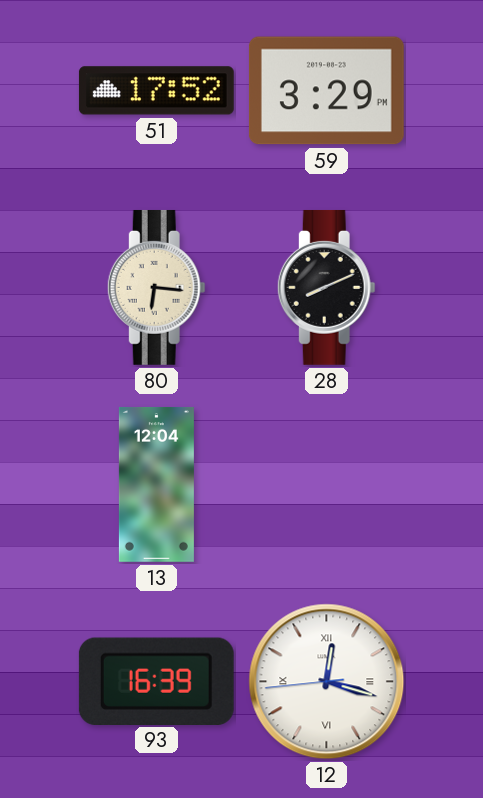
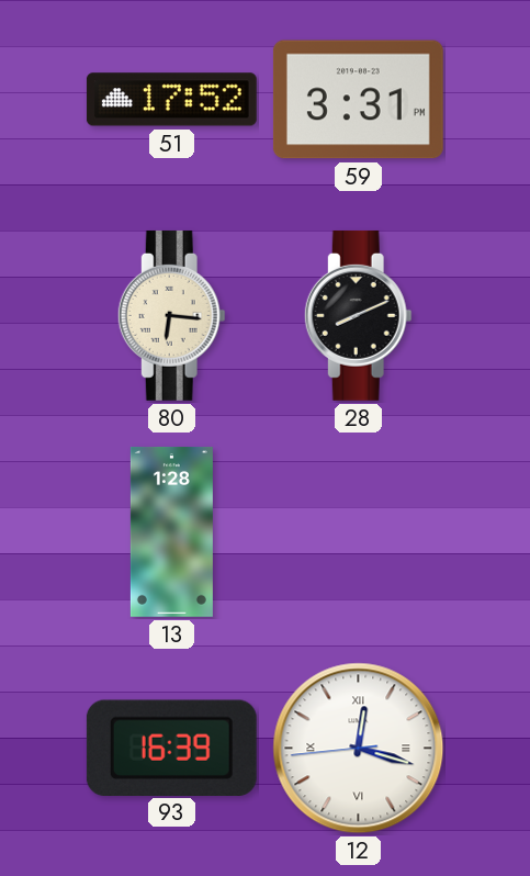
59: 3:29 -> 3:31
13: 12:04 -> 1:28
